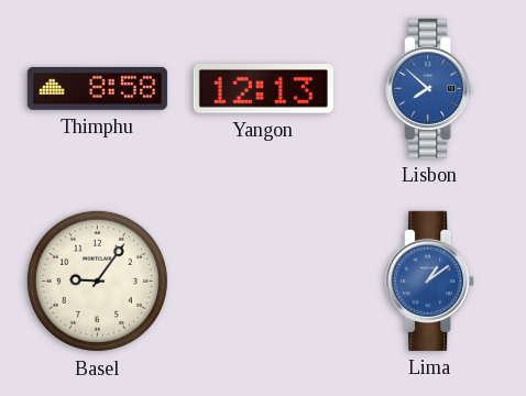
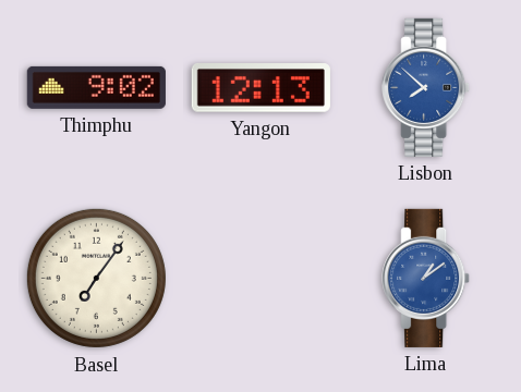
Thimphu: 8:58 -> 9:02
Basel: 9:06 -> 7:06
